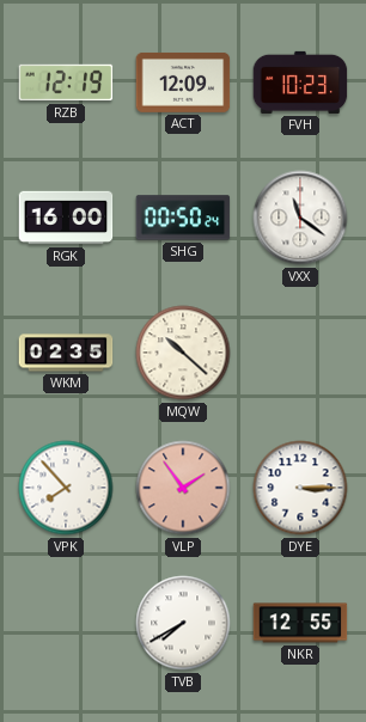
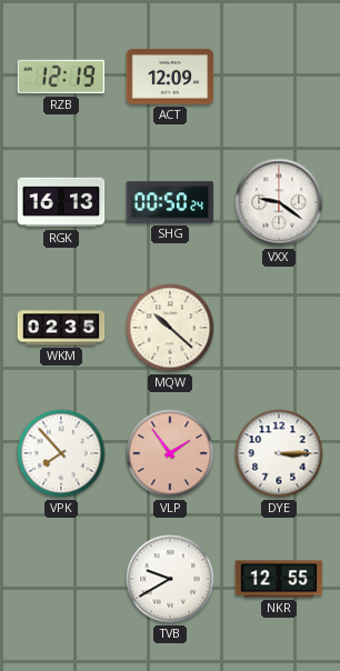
FVH: 10:23 -> none
RGK: 16:00 -> 16:13
VXX: 11:21 -> 9:21
TVB: 7:40 -> 9:40
